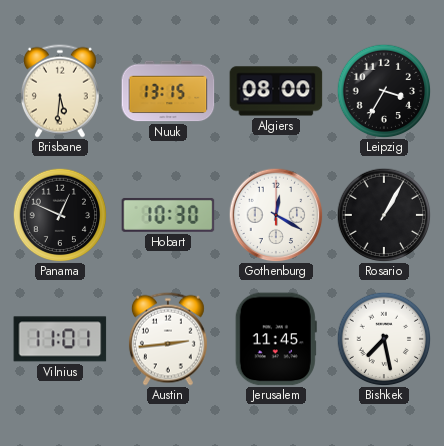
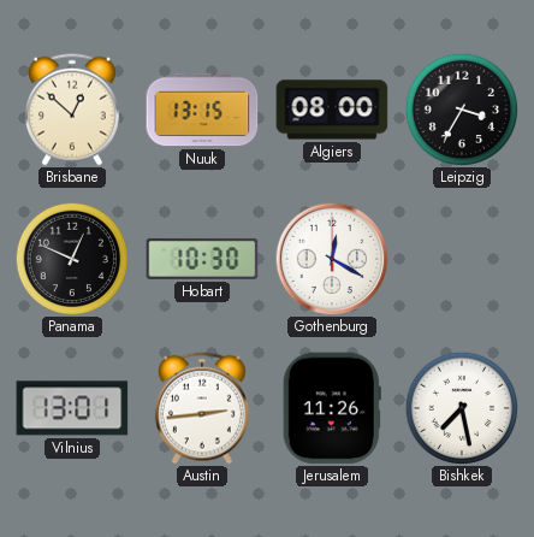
Brisbane: 5:31 -> 12:52
Rosario: 1:05 -> none
Vilnius: 11:01 -> 13:01
Jerusalem: 11:45 -> 11:26
